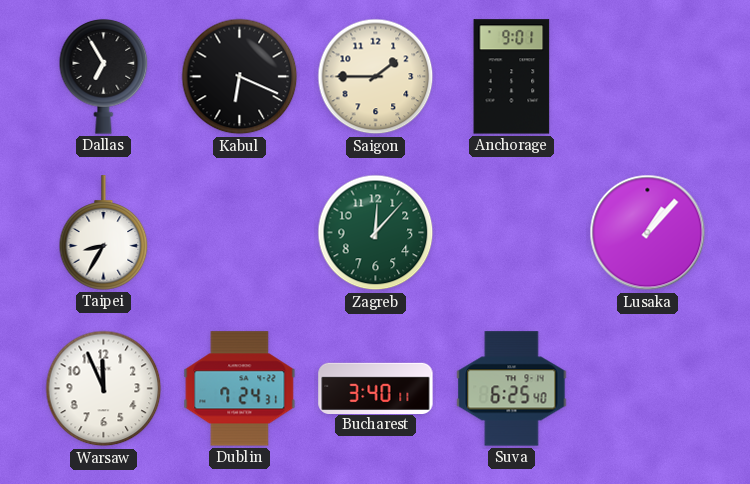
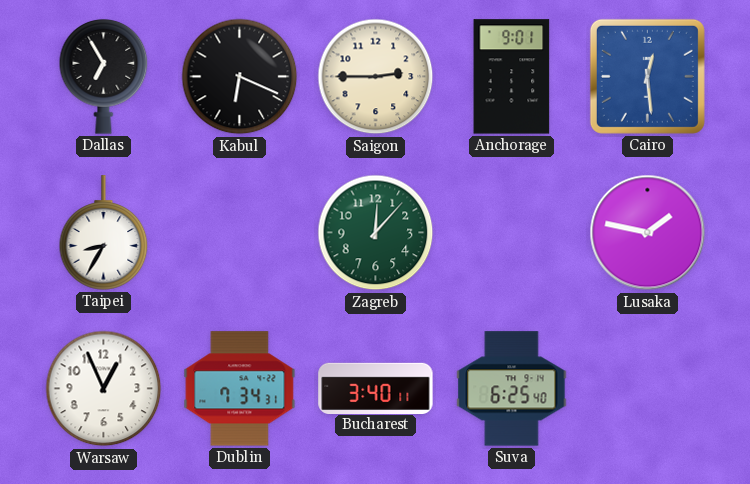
Saigon: 1:45 -> 2:45
Cairo: none -> 12:29
Lusaka: 1:07 -> 1:47
Warsaw: 11:56 -> 12:56
Dublin: 7:24 -> 7:34
